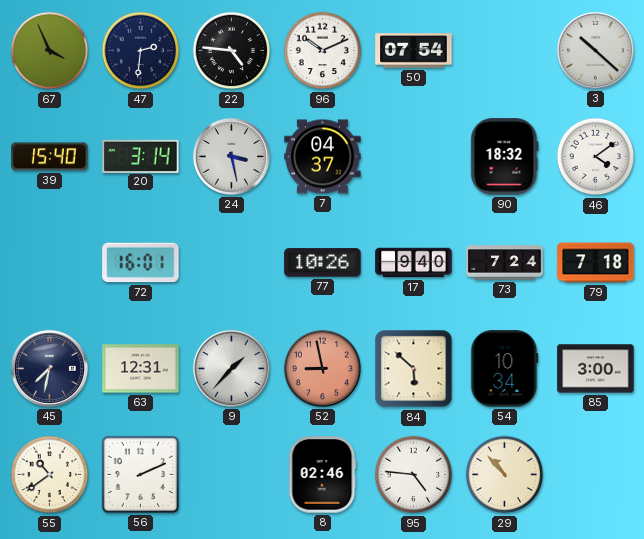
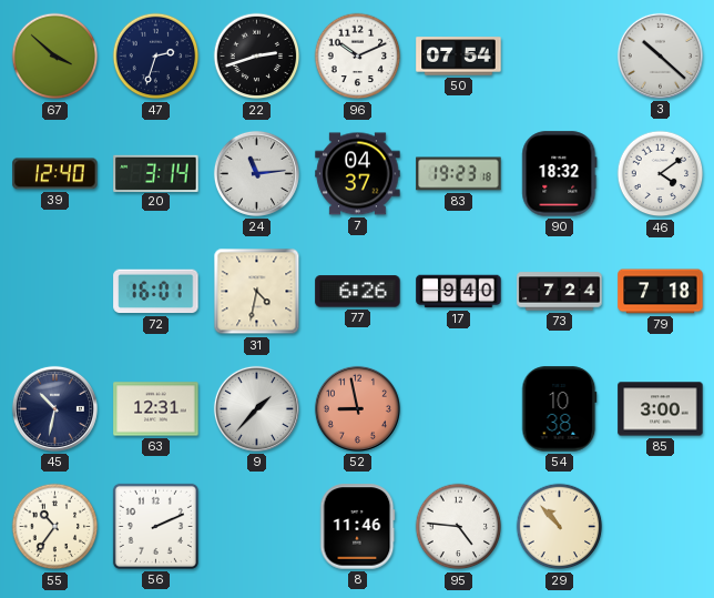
67: 3:56 -> 3:52
47: 2:31 -> 2:33
22: 4:46 -> 2:42
39: 15:40 -> 12:40
24: 3:28 -> 11:14
83: none -> 19:23
31: none -> 4:32
77: 10:26 -> 6:26
45: 7:32 -> 10:32
84: 5:52 -> none
54: 10:34 -> 10:38
55: 10:39 -> 10:36
8: 02:46 -> 11:46
